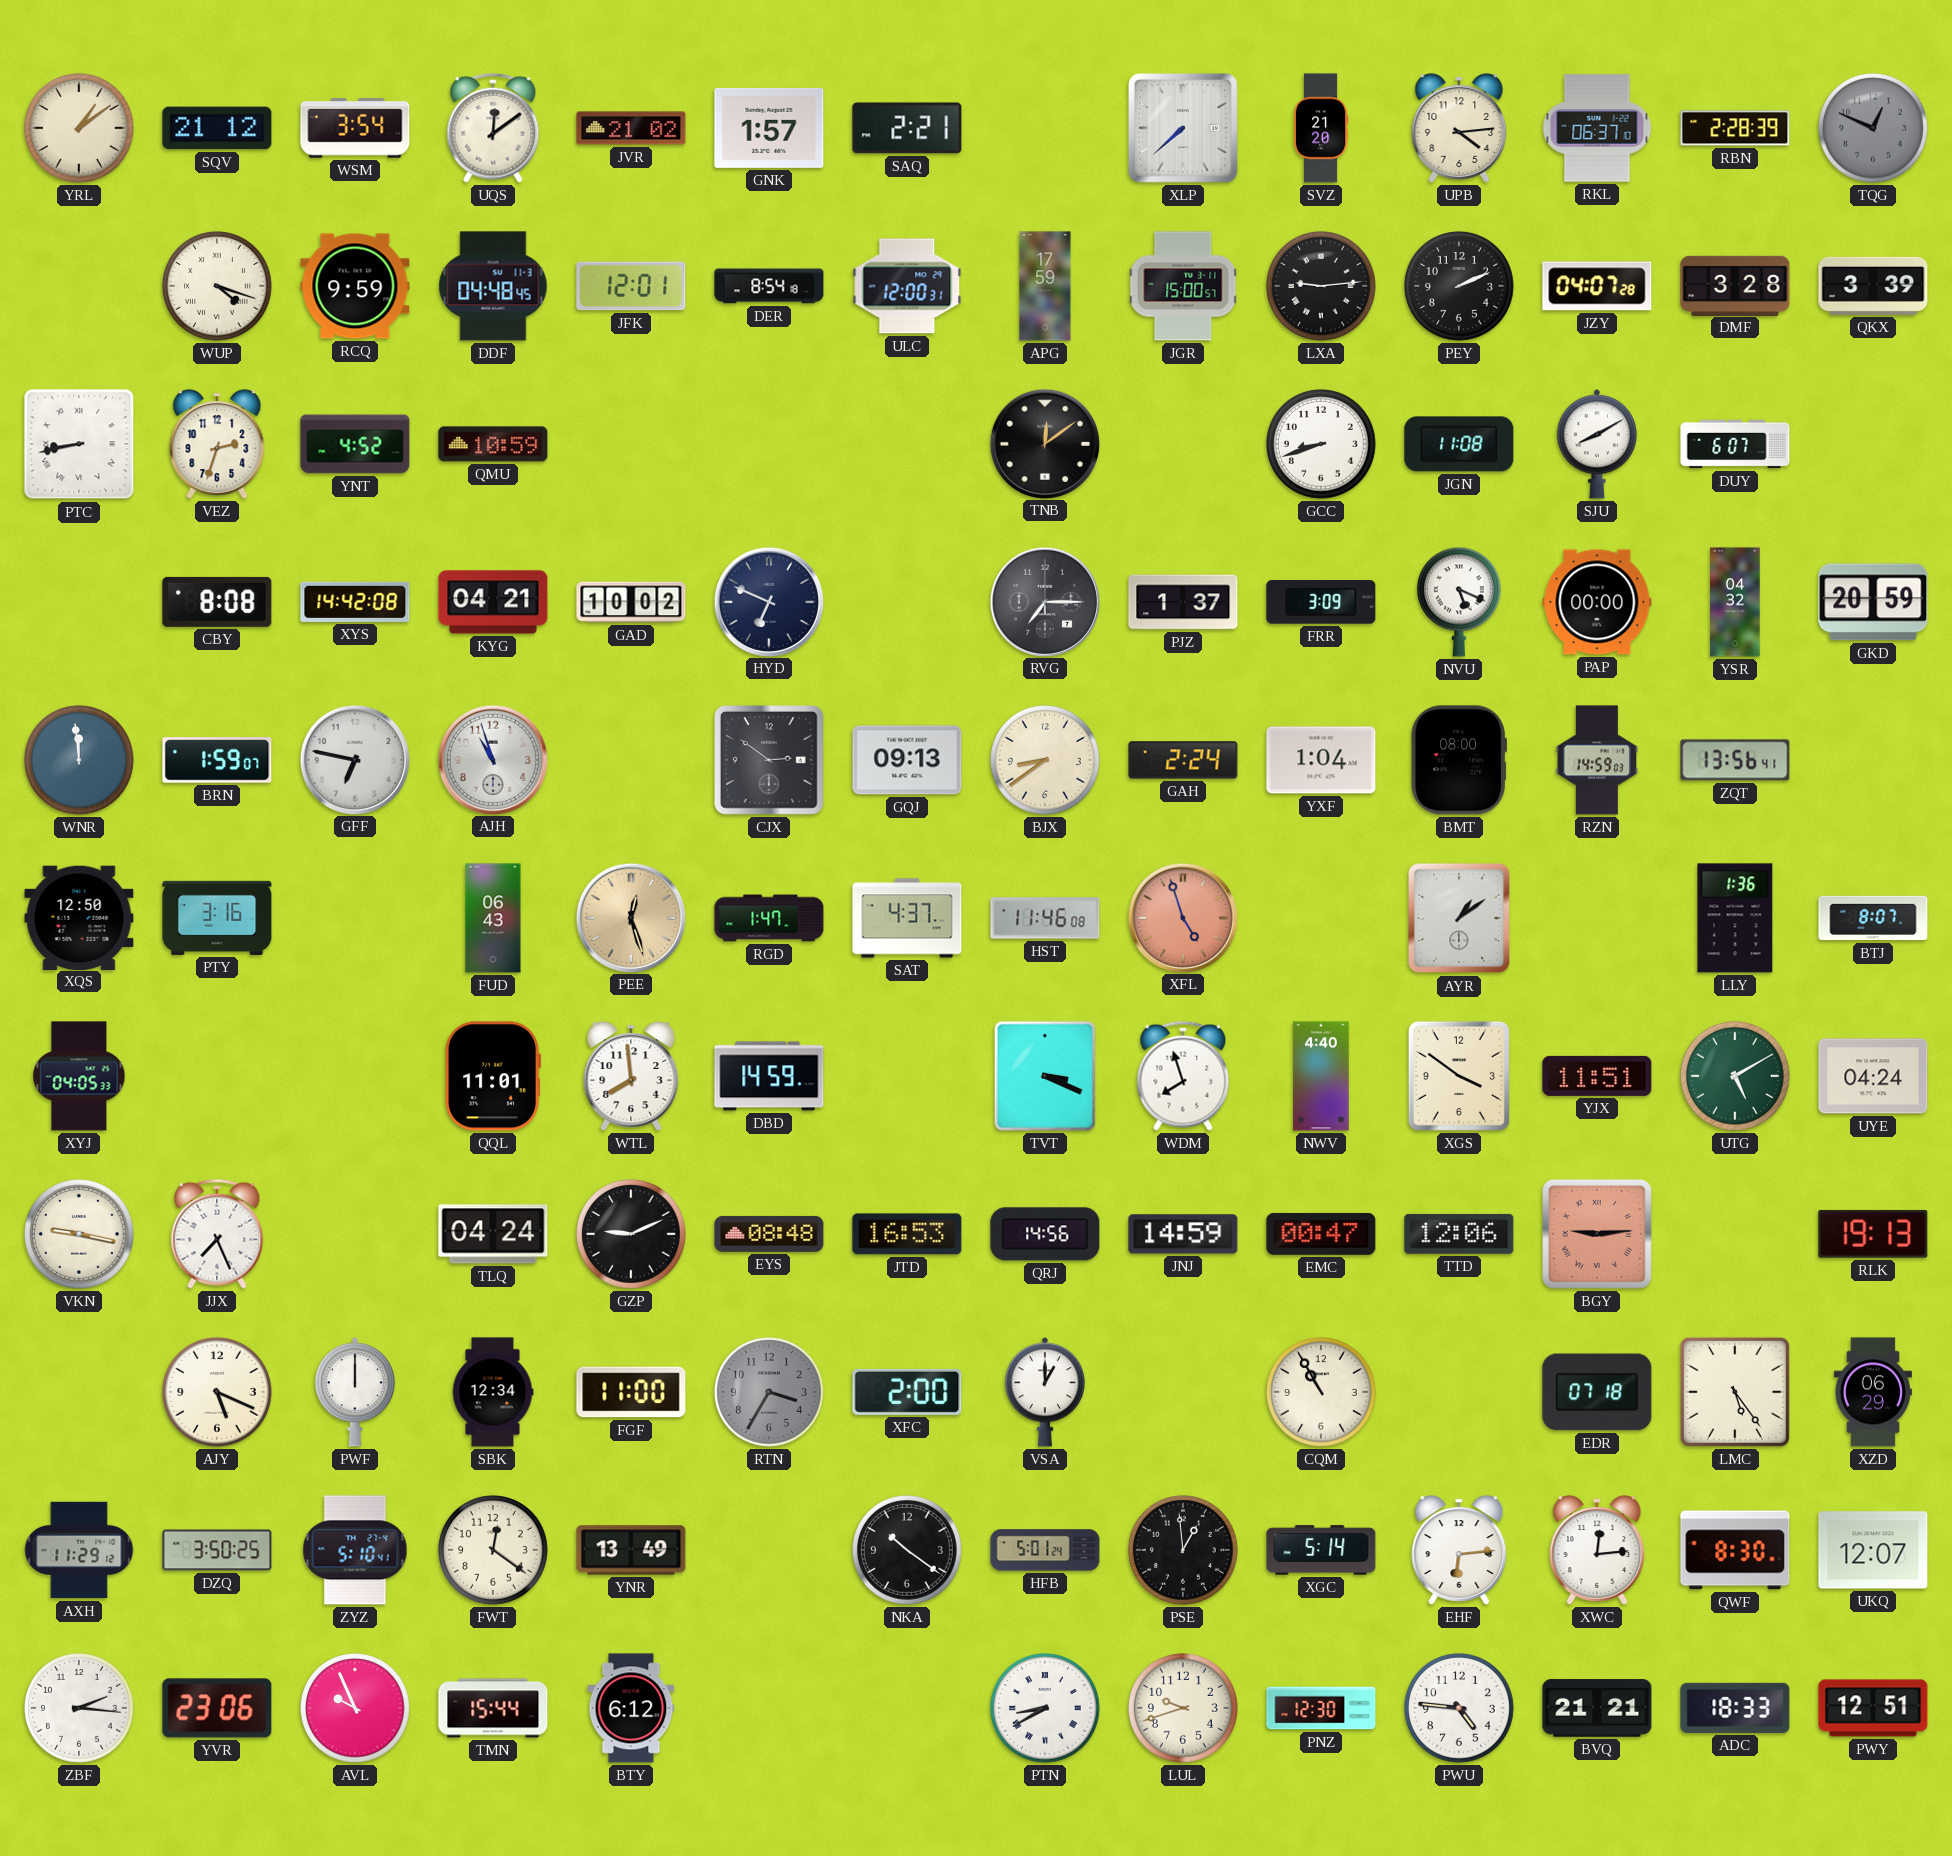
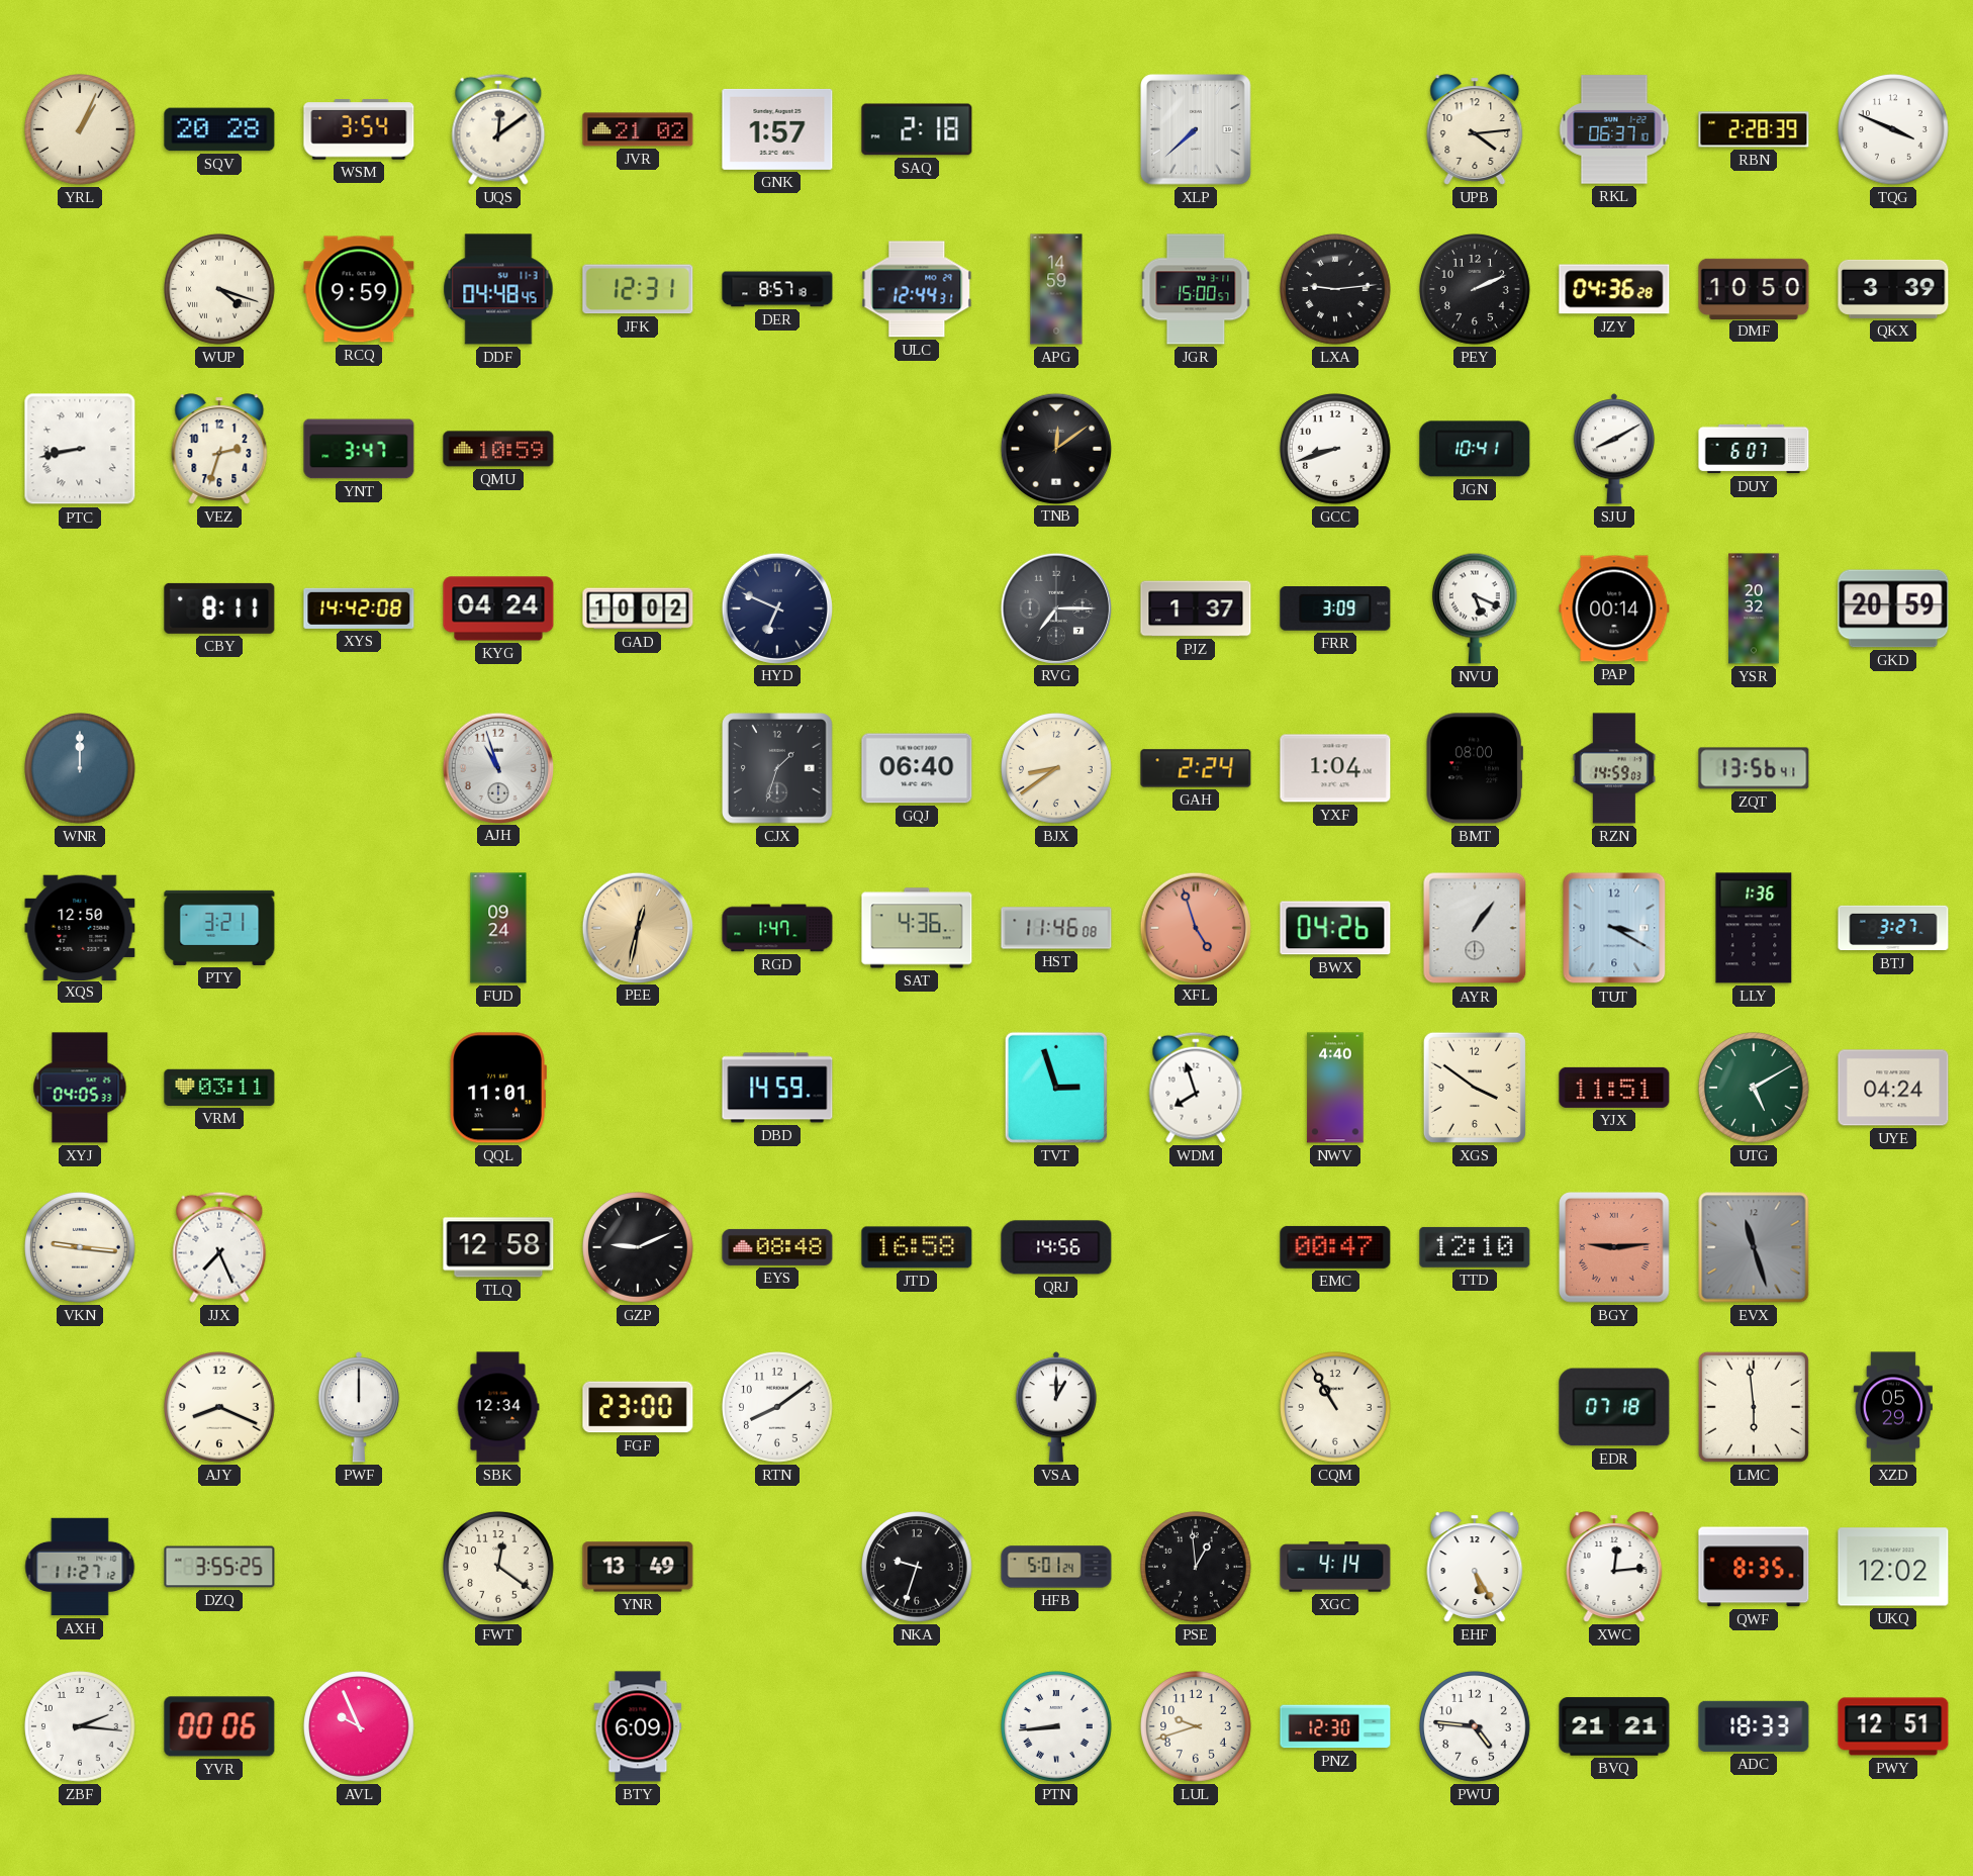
YRL: 1:09 -> 1:04
SQV: 21:12 -> 20:28
SAQ: 2:21 -> 2:18
SVZ: 21:20 -> none
TQG: 12:49 -> 3:49
TQG dial: grey -> white
JFK: 12:01 -> 12:31
DER: 8:54 -> 8:57
ULC: 12:00 -> 12:44
APG: 17:59 -> 14:59
JZY: 04:07 -> 04:36
DMF: 3:28 -> 10:50
YNT: 4:52 -> 3:47
JGN: 11:08 -> 10:41
CBY: 8:08 -> 8:11
KYG: 04:21 -> 04:24
PAP: 00:00 -> 00:14
YSR: 04:32 -> 20:32
WNR: 11:59 -> 12:00
BRN: 1:59 -> none
GFF: 6:47 -> none
CJX: 2:51 -> 1:33
GQJ: 09:13 -> 06:40
PTY: 3:16 -> 3:21
FUD: 06:43 -> 09:24
PEE: 12:27 -> 12:32
SAT: 4:37 -> 4:36
BWX: none -> 04:26
AYR: 1:09 -> 1:06
TUT: none -> 3:20
BTJ: 8:07 -> 3:27
VRM: none -> 03:11
WTL: 7:59 -> none
TVT: 3:19 -> 2:57
VKN: 9:17 -> 9:16
TLQ: 04:24 -> 12:58
JTD: 16:53 -> 16:58
JNJ: 14:59 -> none
TTD: 12:06 -> 12:10
EVX: none -> 11:27
RLK: 19:13 -> none
AJY: 5:19 -> 8:19
FGF: 11:00 -> 23:00
RTN: 3:35 -> 8:09
RTN dial: grey -> white
XFC: 2:00 -> none
LMC: 5:24 -> 5:59
XZD: 06:29 -> 05:29
AXH: 11:29 -> 11:27
DZQ: 3:50 -> 3:55
ZYZ: 5:10 -> none
NKA: 10:21 -> 9:33
XGC: 5:14 -> 4:14
EHF: 6:14 -> 5:25
QWF: 8:30 -> 8:35
UKQ: 12:07 -> 12:02
YVR: 23:06 -> 00:06
TMN: 15:44 -> none
BTY: 6:12 -> 6:09
PTN: 8:40 -> 8:44
